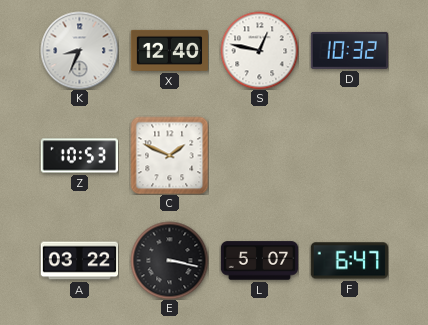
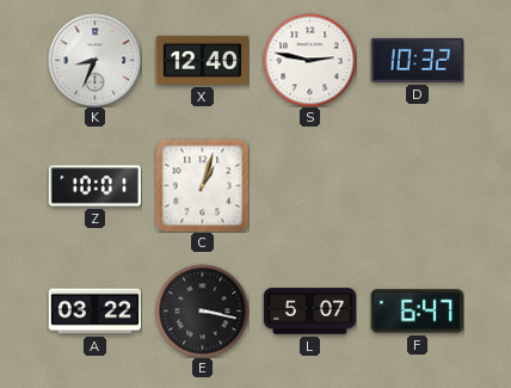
S: 12:47 -> 2:47
Z: 10:53 -> 10:01
C: 1:49 -> 1:03
